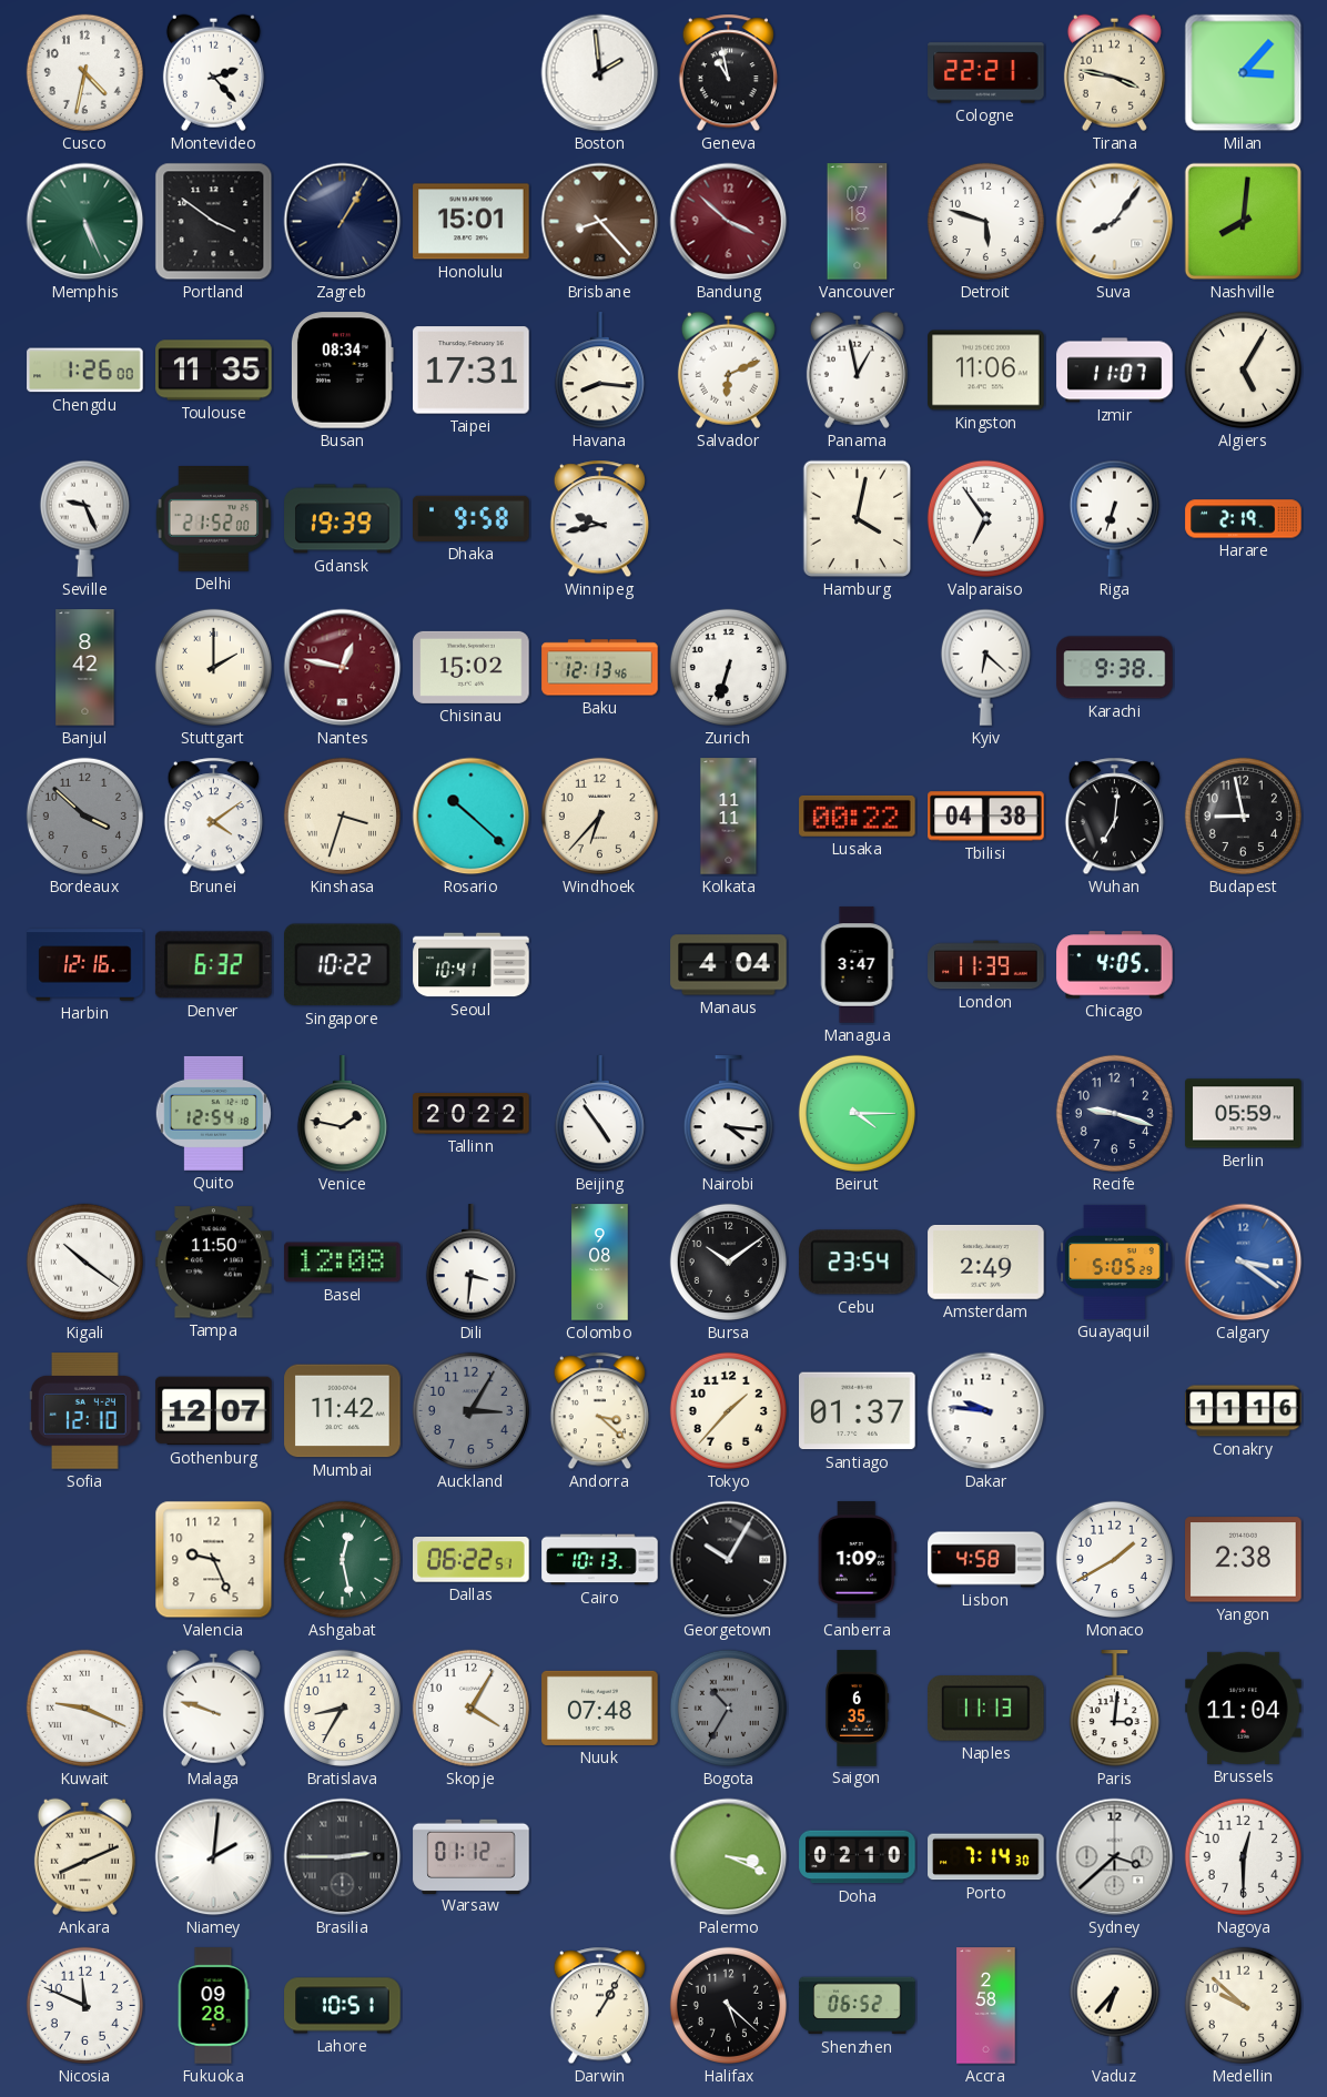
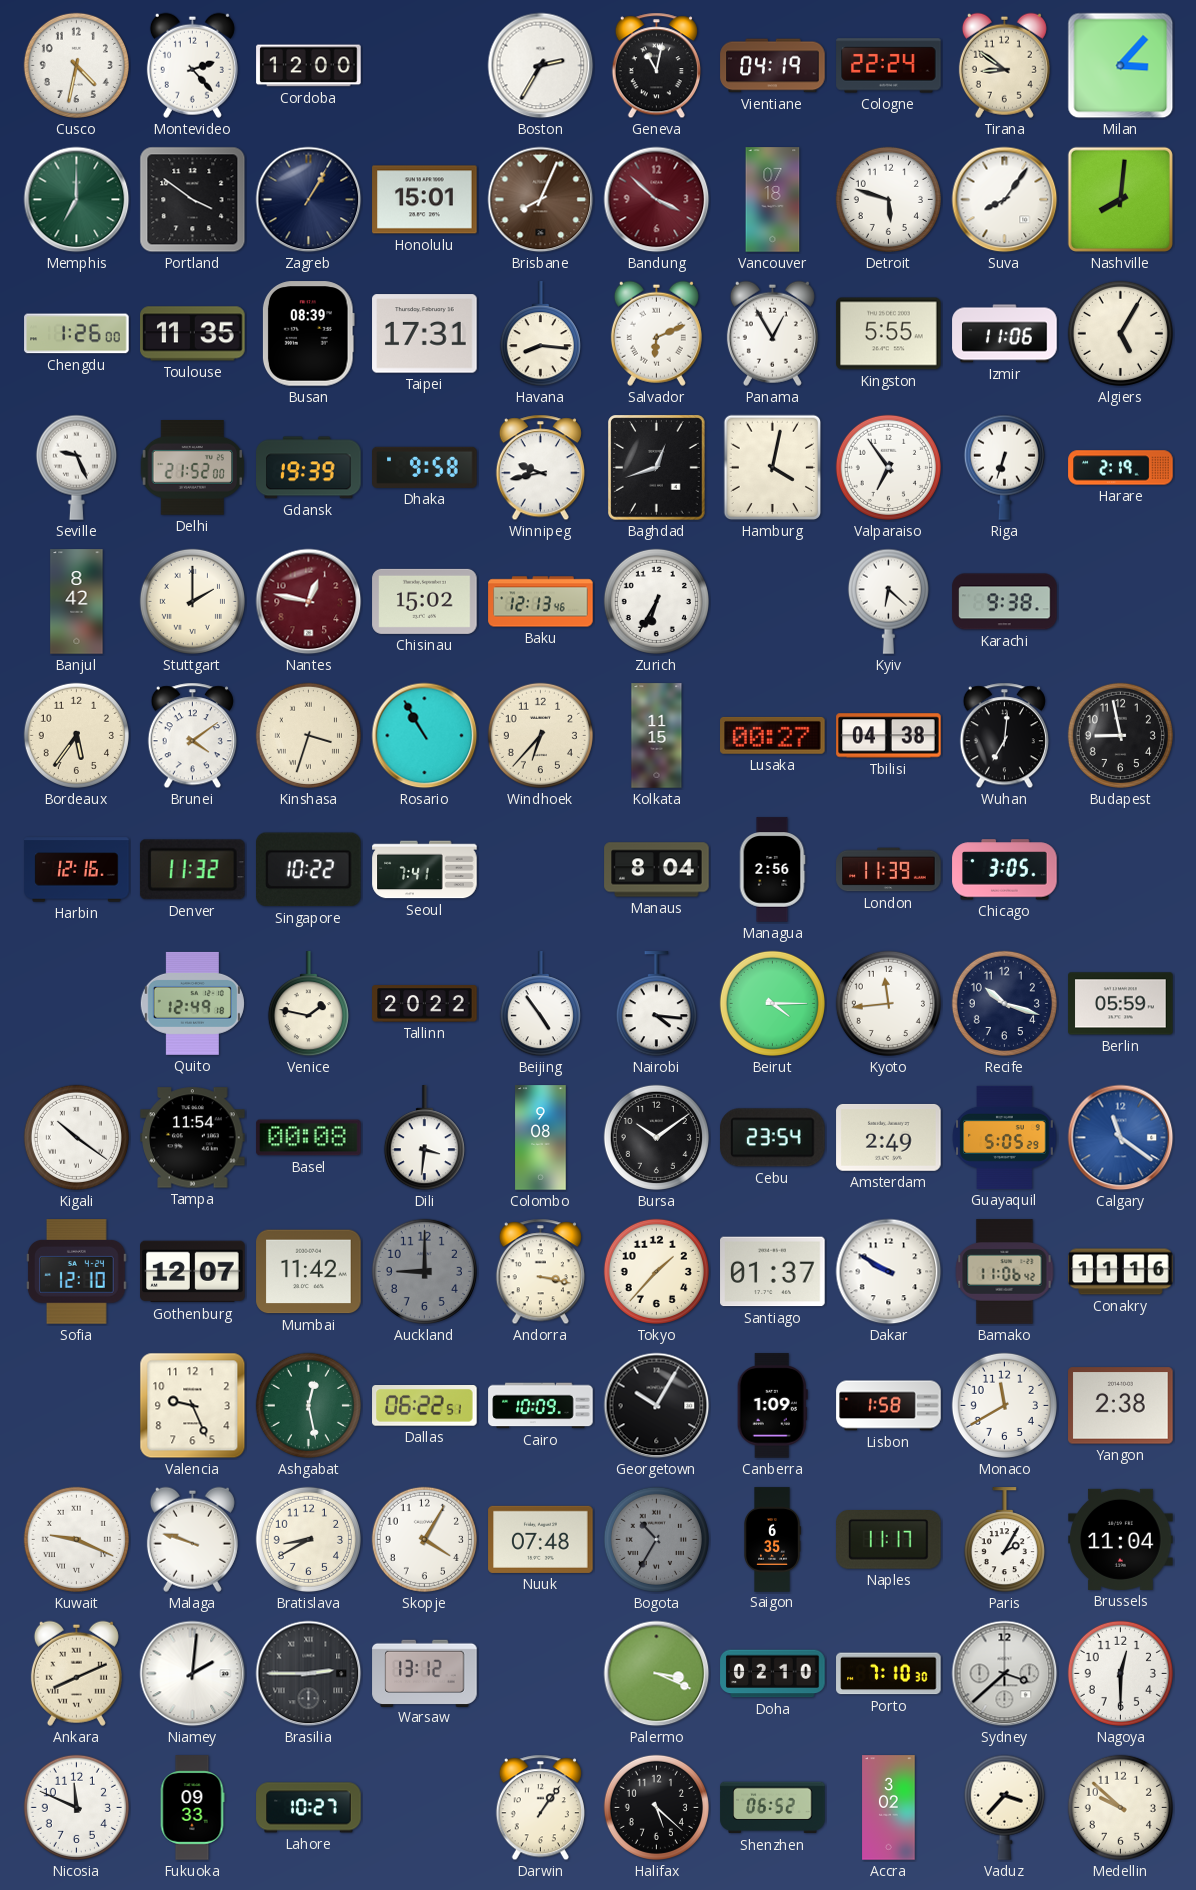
Cordoba: none -> 12:00
Boston: 1:59 -> 2:35
Geneva: 10:58 -> 11:02
Vientiane: none -> 04:19
Cologne: 22:21 -> 22:24
Tirana: 3:47 -> 8:51
Memphis: 5:26 -> 7:00
Brisbane: 8:23 -> 8:04
Busan: 08:34 -> 08:39
Panama: 12:58 -> 12:55
Kingston: 11:06 -> 5:55
Izmir: 11:07 -> 11:06
Baghdad: none -> 12:42
Zurich: 6:33 -> 6:35
Bordeaux: 3:52 -> 5:36
Bordeaux dial: grey -> cream
Rosario: 10:22 -> 10:55
Kolkata: 11:11 -> 11:15
Lusaka: 00:22 -> 00:27
Denver: 6:32 -> 11:32
Seoul: 10:41 -> 7:41
Manaus: 4:04 -> 8:04
Managua: 3:47 -> 2:56
Chicago: 4:05 -> 3:05
Quito: 12:54 -> 12:49
Kyoto: none -> 11:44
Recife: 9:18 -> 10:18
Tampa: 11:50 -> 11:54
Basel: 12:08 -> 00:08
Calgary: 3:21 -> 11:21
Auckland: 3:05 -> 9:00
Andorra: 3:22 -> 3:17
Dakar: 9:46 -> 9:50
Bamako: none -> 11:06
Cairo: 10:13 -> 10:09
Lisbon: 4:58 -> 1:58
Monaco: 1:40 -> 11:40
Bratislava: 8:35 -> 8:40
Naples: 11:13 -> 11:17
Paris: 3:01 -> 2:05
Warsaw: 01:12 -> 13:12
Porto: 7:14 -> 7:10
Fukuoka: 09:28 -> 09:33
Lahore: 10:51 -> 10:27
Darwin: 1:05 -> 1:06
Accra: 2:58 -> 3:02
Vaduz: 6:37 -> 3:37
